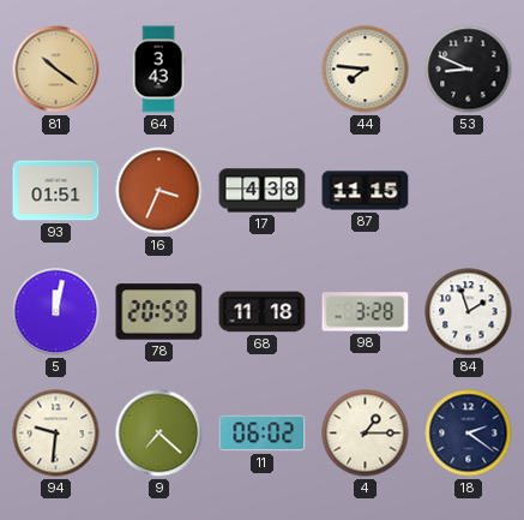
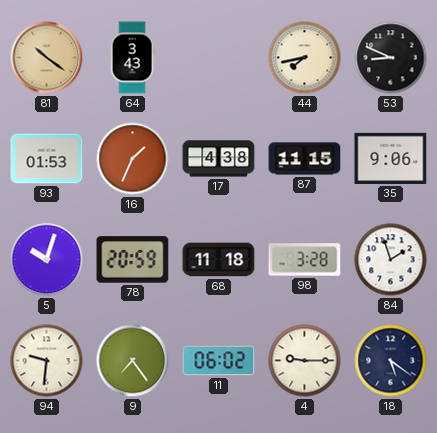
44: 7:46 -> 7:43
93: 01:51 -> 01:53
16: 3:34 -> 1:34
35: none -> 9:06
5: 12:02 -> 10:03
9: 7:22 -> 7:24
4: 1:15 -> 9:15
18: 2:21 -> 5:21
